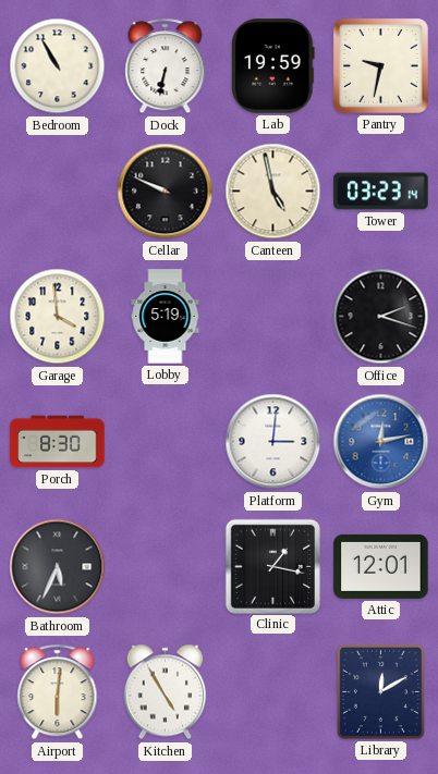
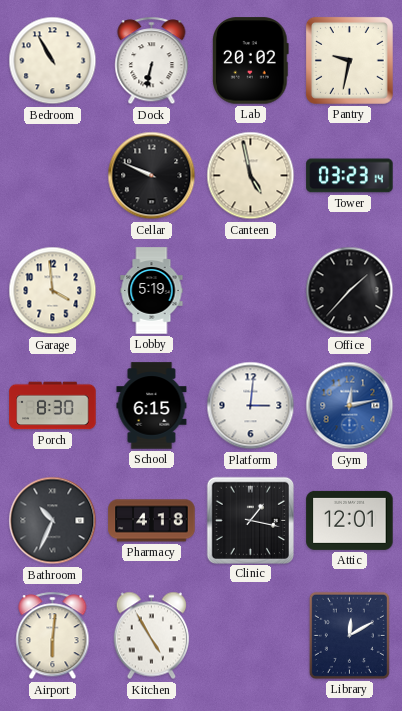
Lab: 19:59 -> 20:02
Office: 2:18 -> 1:37
School: none -> 6:15
Bathroom: 5:34 -> 10:34
Pharmacy: none -> 4:18
